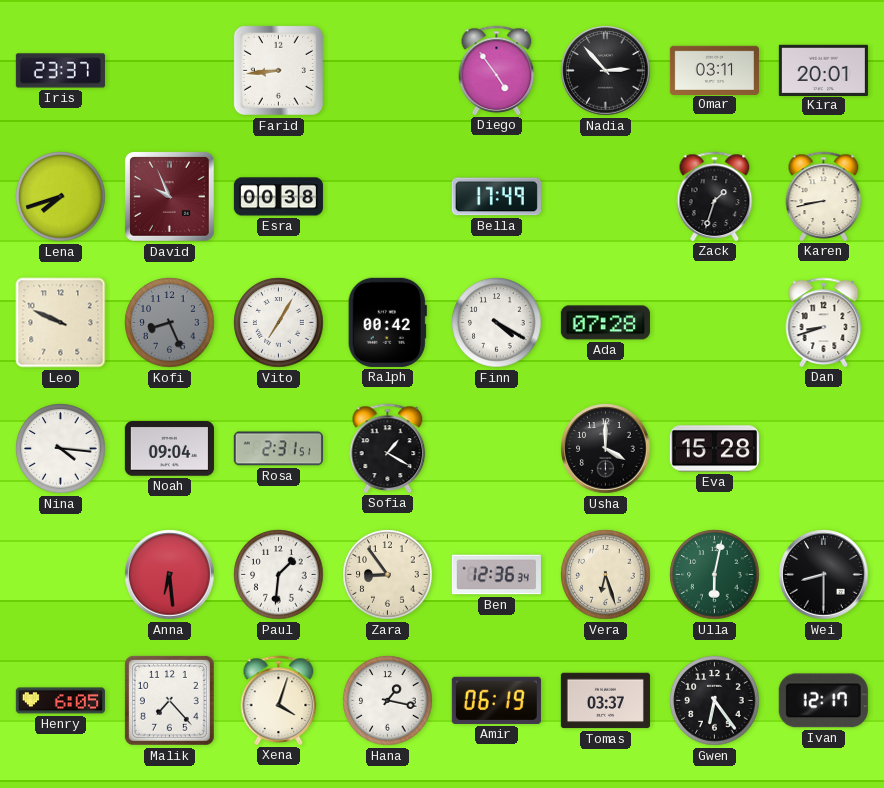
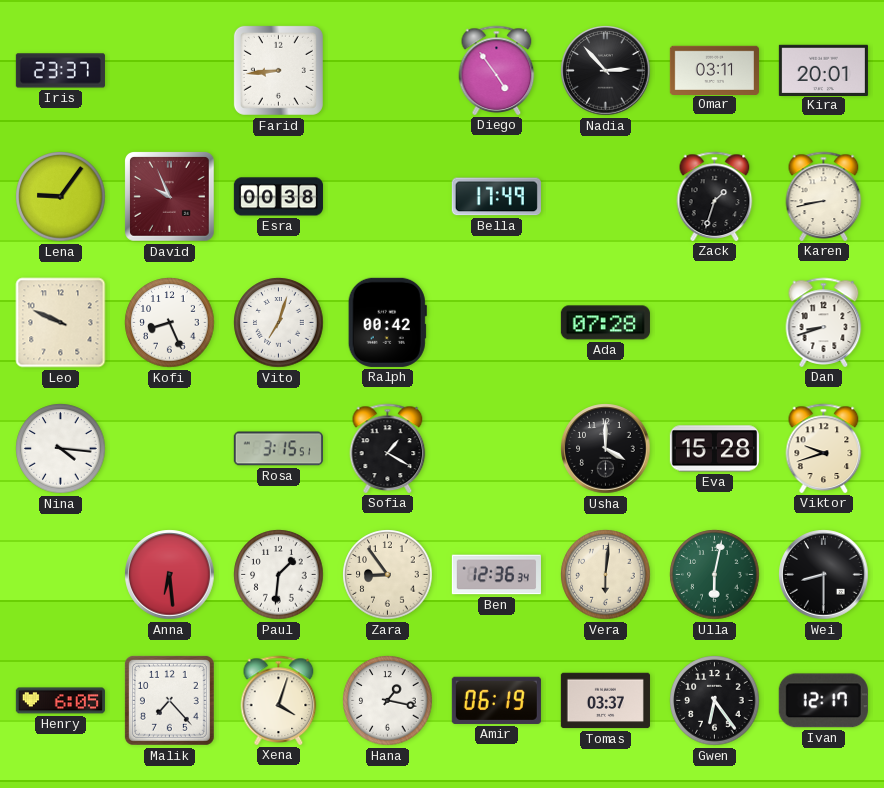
Lena: 7:42 -> 9:06
Kofi dial: grey -> white
Vito: 7:05 -> 7:03
Finn: 4:20 -> none
Noah: 09:04 -> none
Rosa: 2:31 -> 3:15
Viktor: none -> 9:42
Vera: 6:27 -> 6:01
